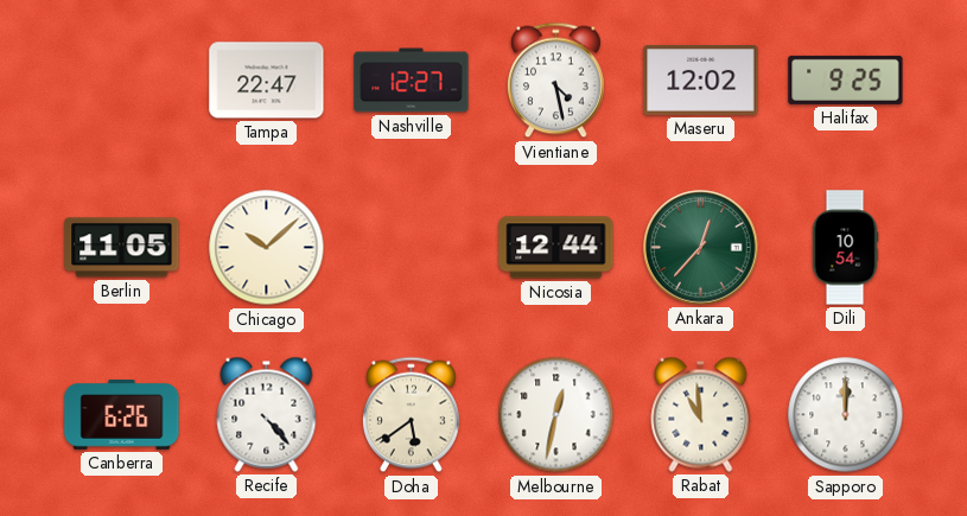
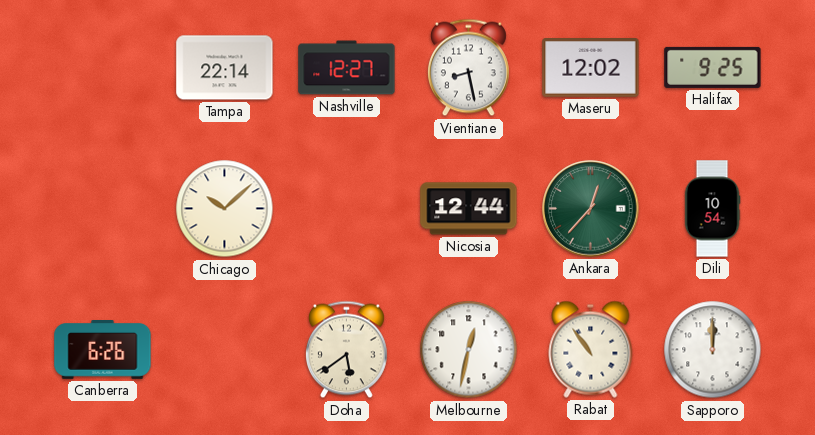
Tampa: 22:47 -> 22:14
Vientiane: 4:28 -> 8:28
Berlin: 11:05 -> none
Recife: 4:23 -> none
Rabat: 10:59 -> 10:54
